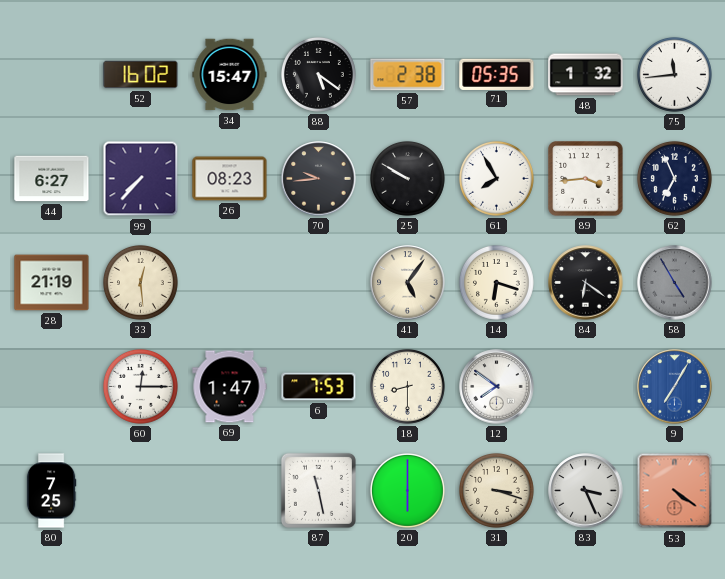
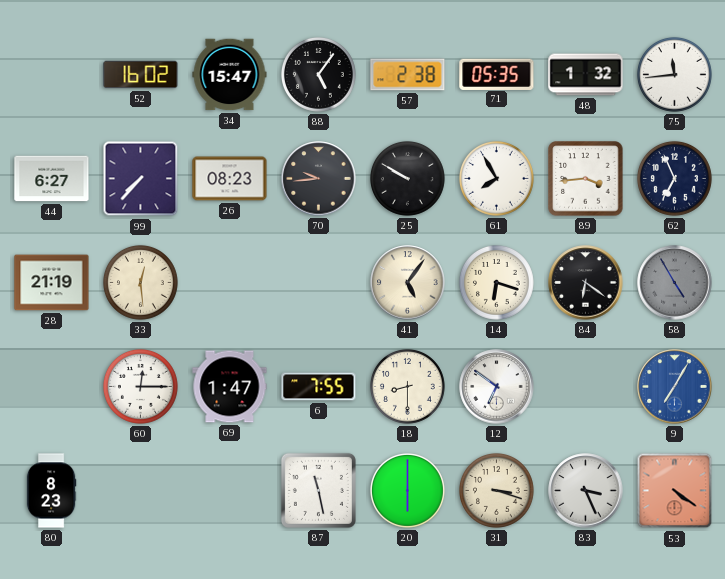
88: 5:21 -> 5:06
6: 7:53 -> 7:55
12: 7:51 -> 6:51
80: 7:25 -> 8:23
